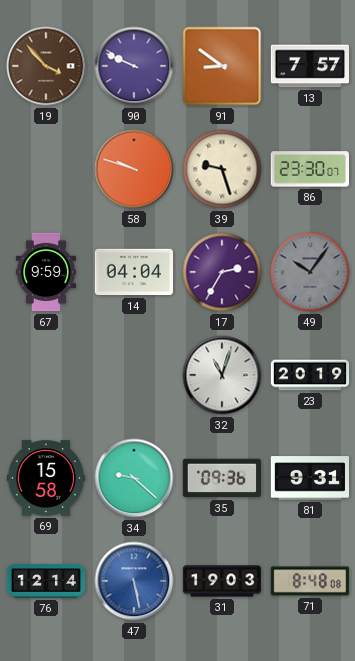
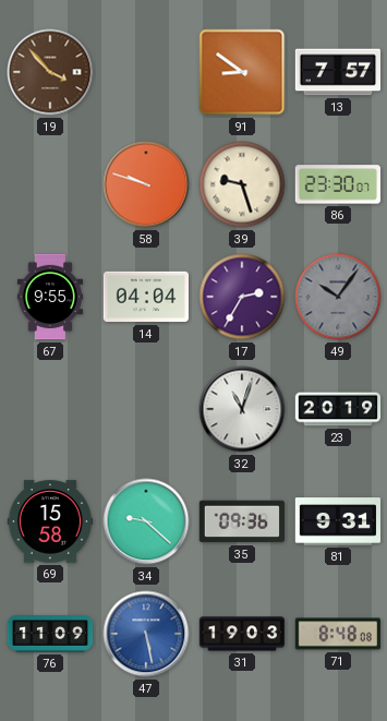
90: 9:49 -> none
67: 9:59 -> 9:55
76: 12:14 -> 11:09
